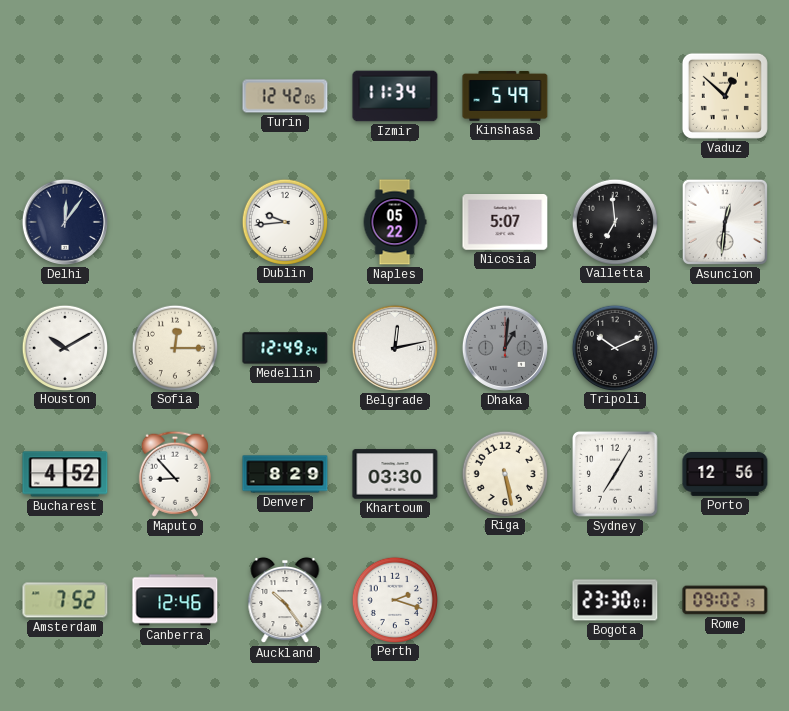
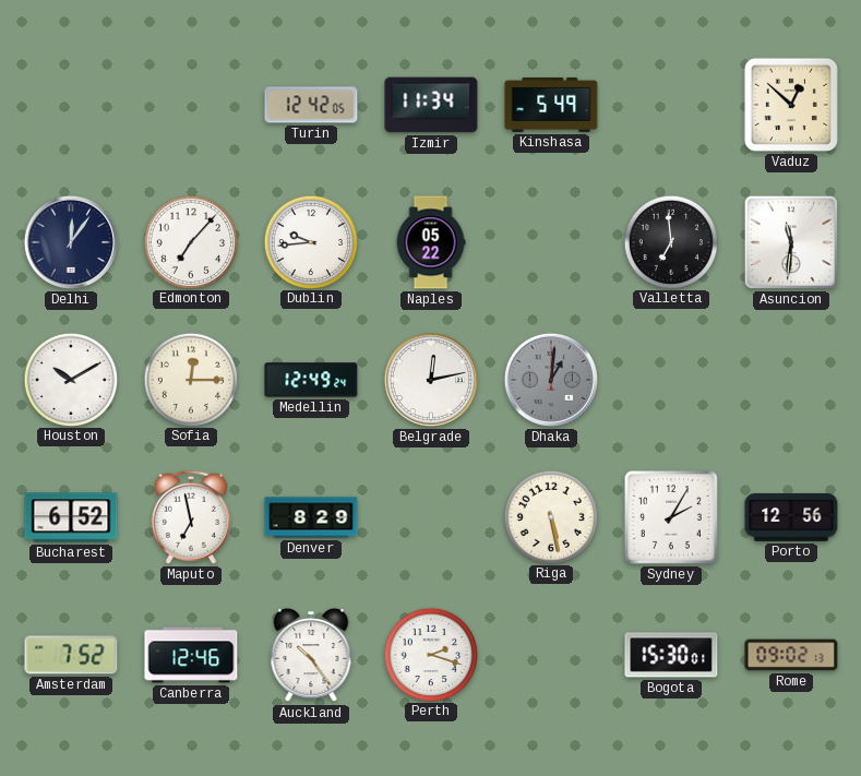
Edmonton: none -> 7:07
Nicosia: 5:07 -> none
Asuncion: 12:31 -> 11:31
Tripoli: 10:11 -> none
Bucharest: 4:52 -> 6:52
Maputo: 8:53 -> 6:58
Khartoum: 03:30 -> none
Sydney: 7:05 -> 2:05
Bogota: 23:30 -> 15:30
